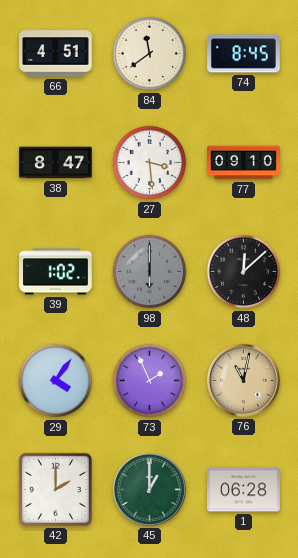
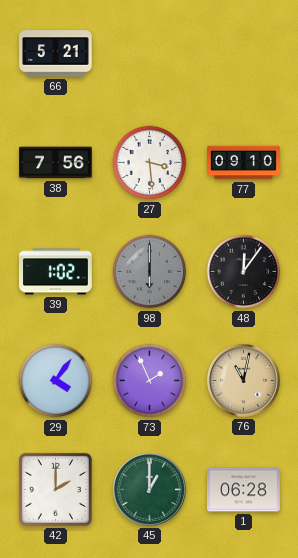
66: 4:51 -> 5:21
84: 11:39 -> none
74: 8:45 -> none
38: 8:47 -> 7:56
48: 12:08 -> 12:06
